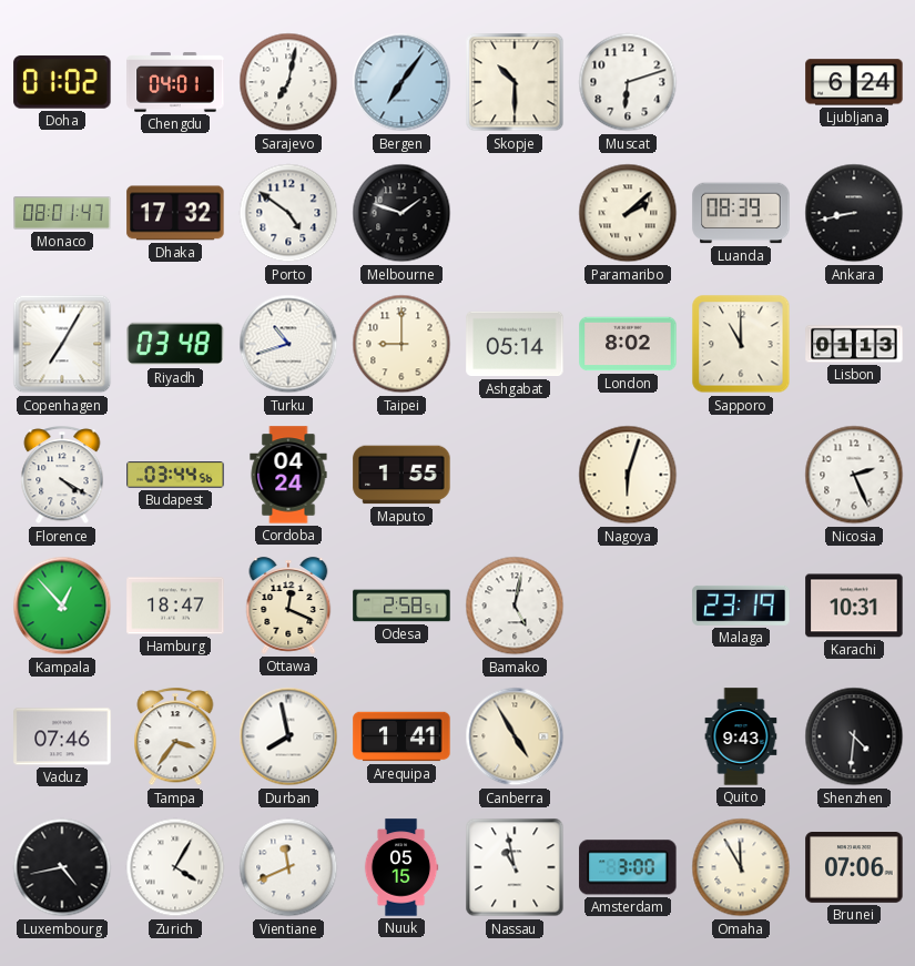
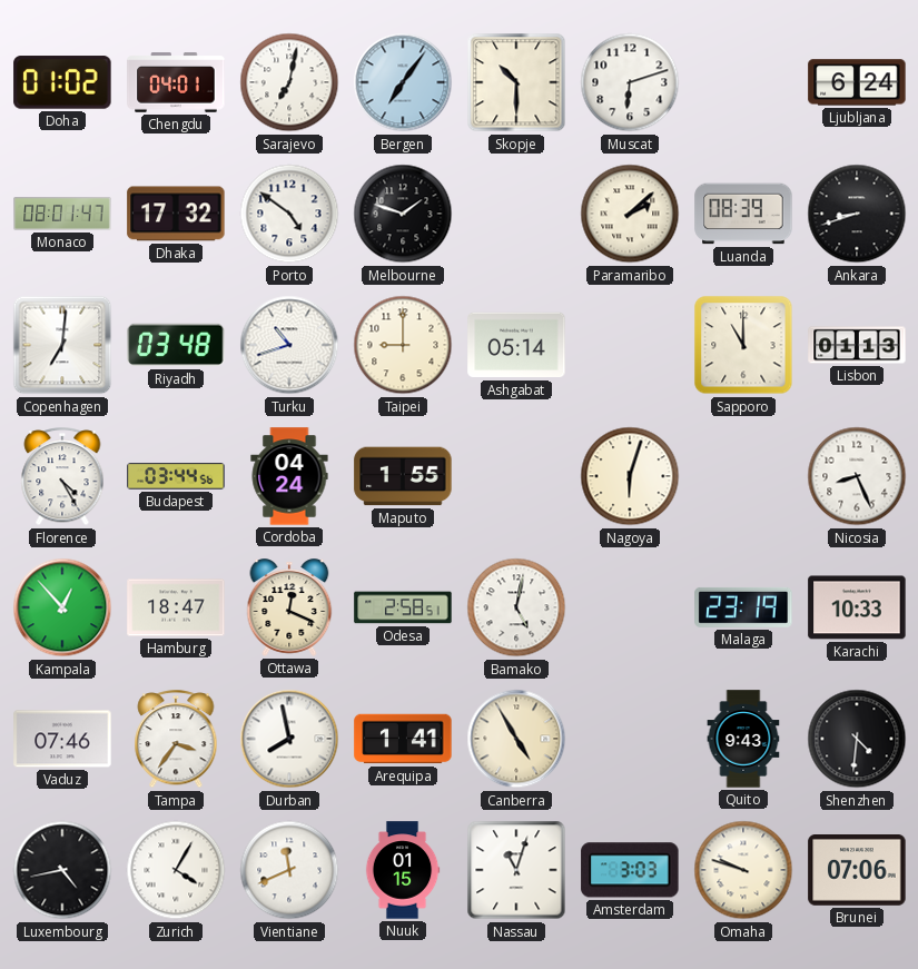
Ankara: 8:43 -> 8:42
Copenhagen: 7:05 -> 7:01
London: 8:02 -> none
Florence: 4:20 -> 4:25
Nicosia: 2:26 -> 8:26
Karachi: 10:31 -> 10:33
Nuuk: 05:15 -> 01:15
Nassau: 10:58 -> 11:03
Amsterdam: 3:00 -> 3:03
Omaha: 11:55 -> 9:48
